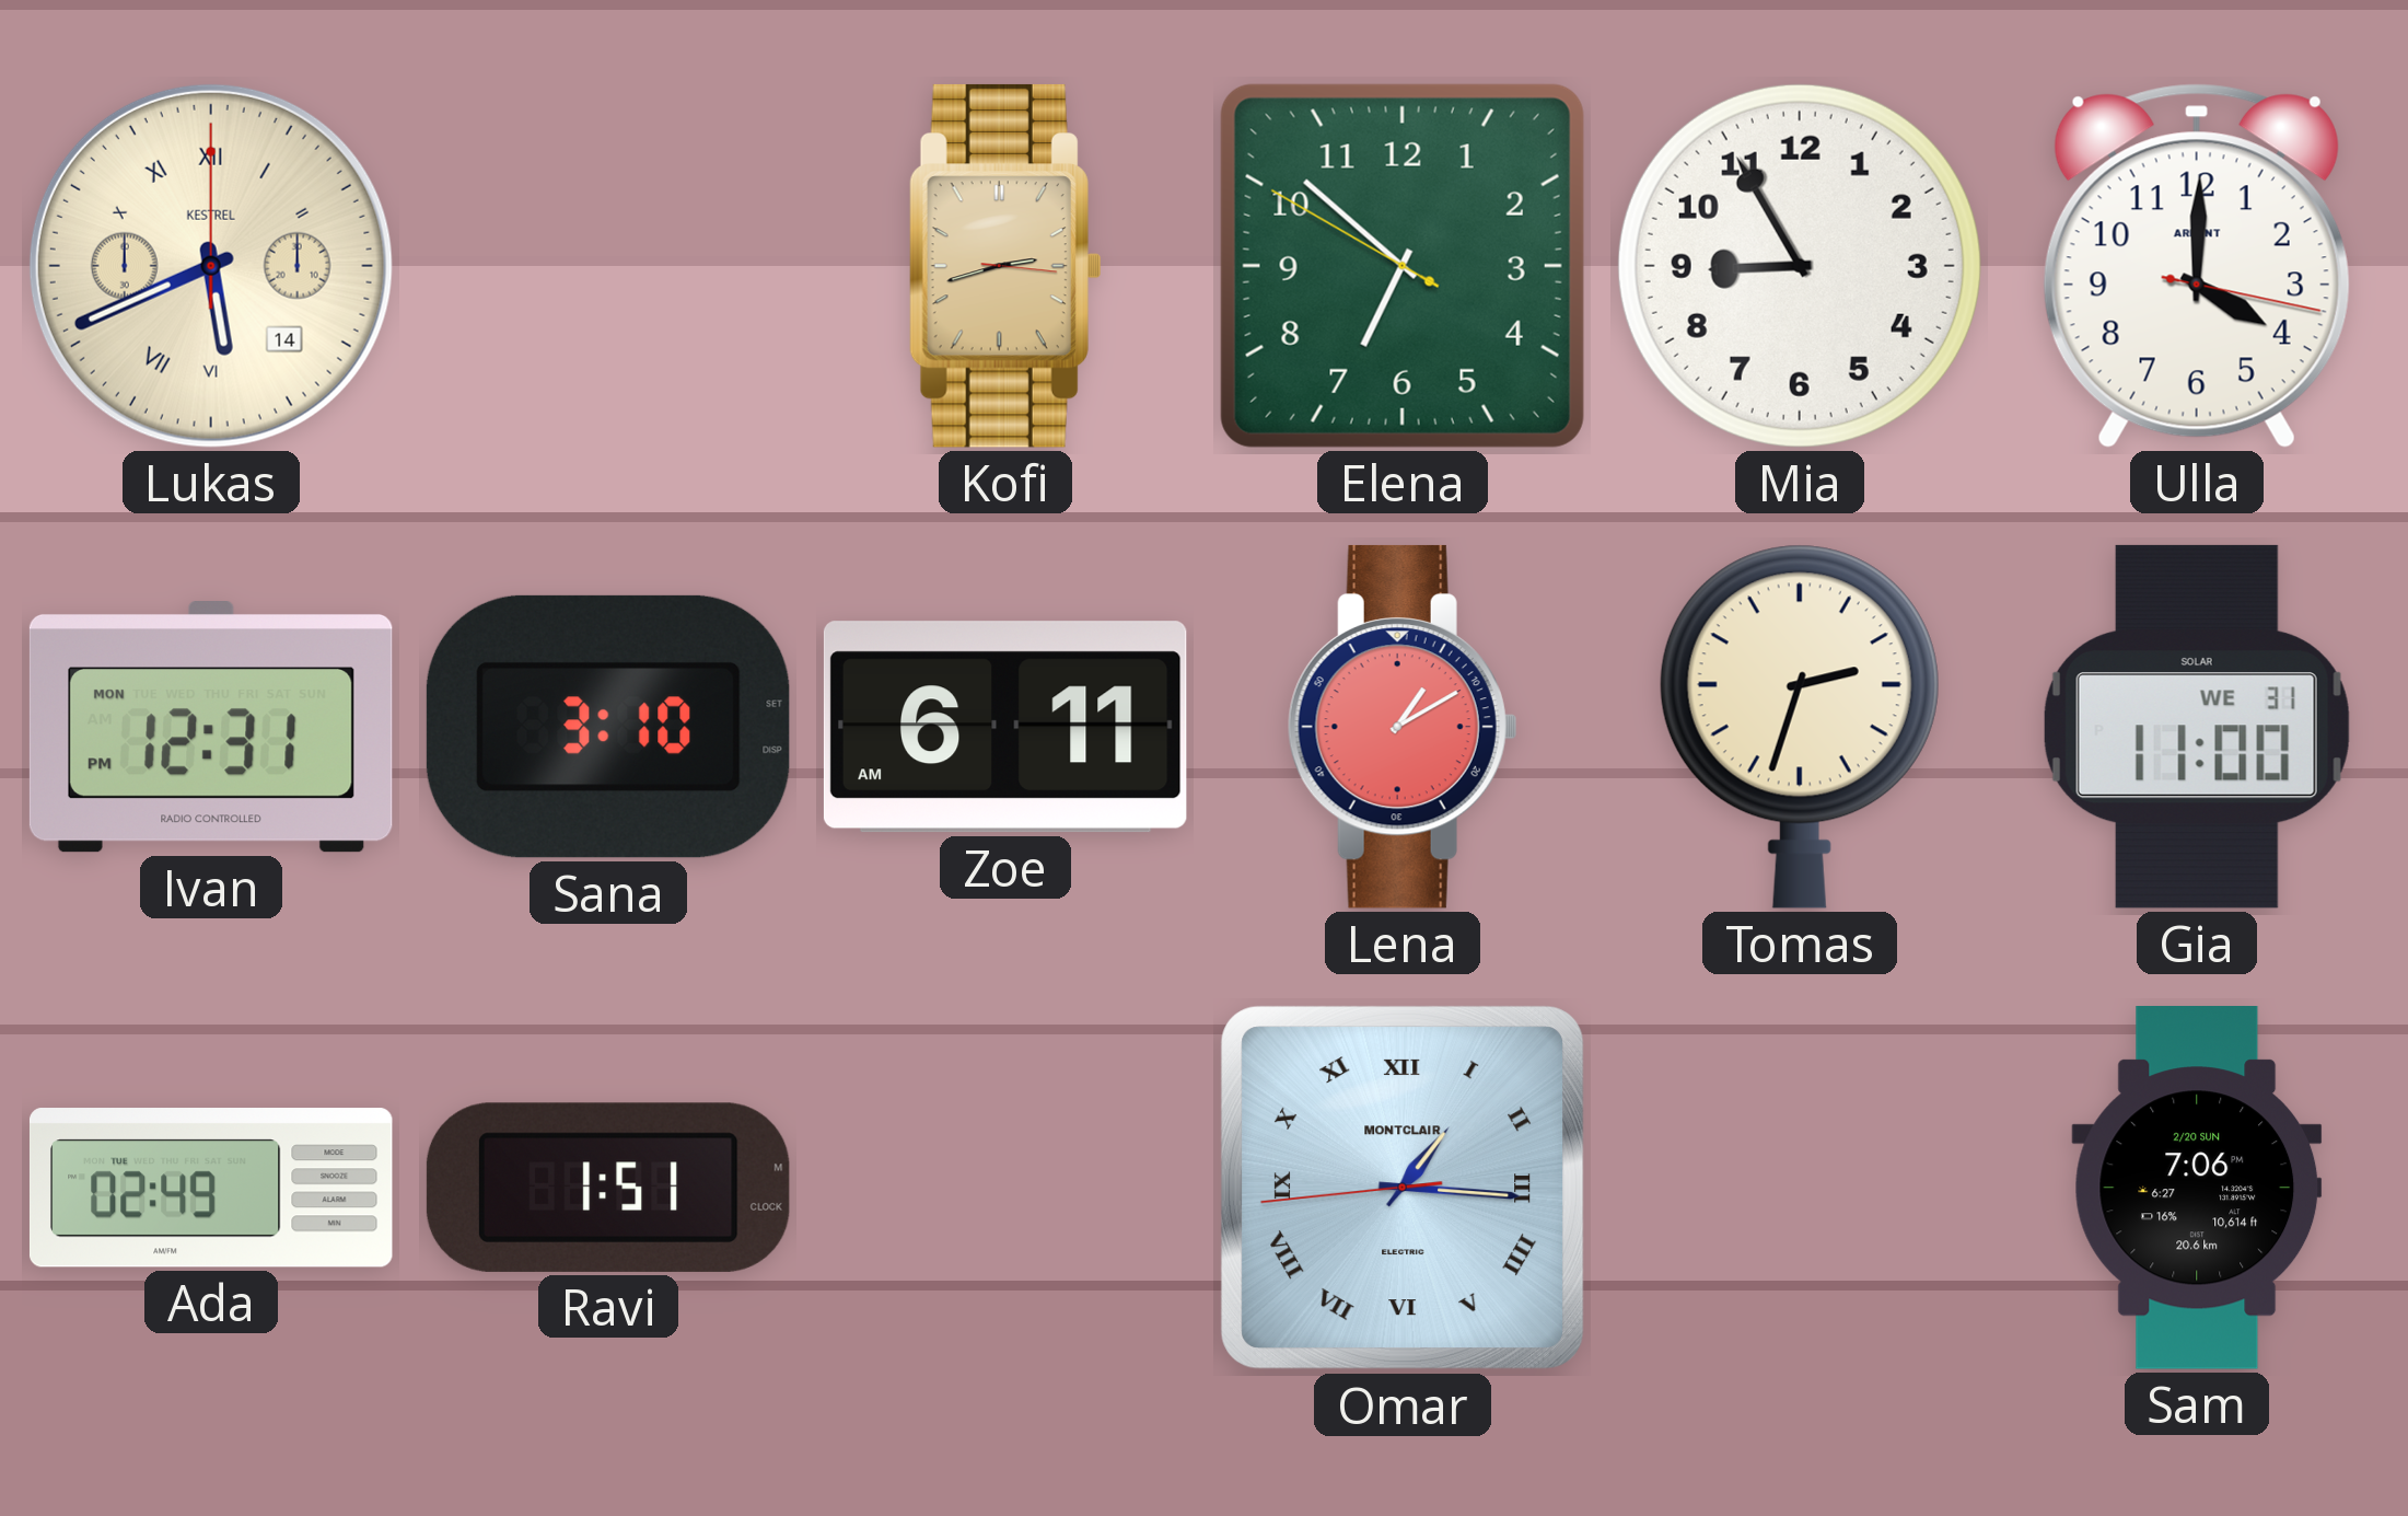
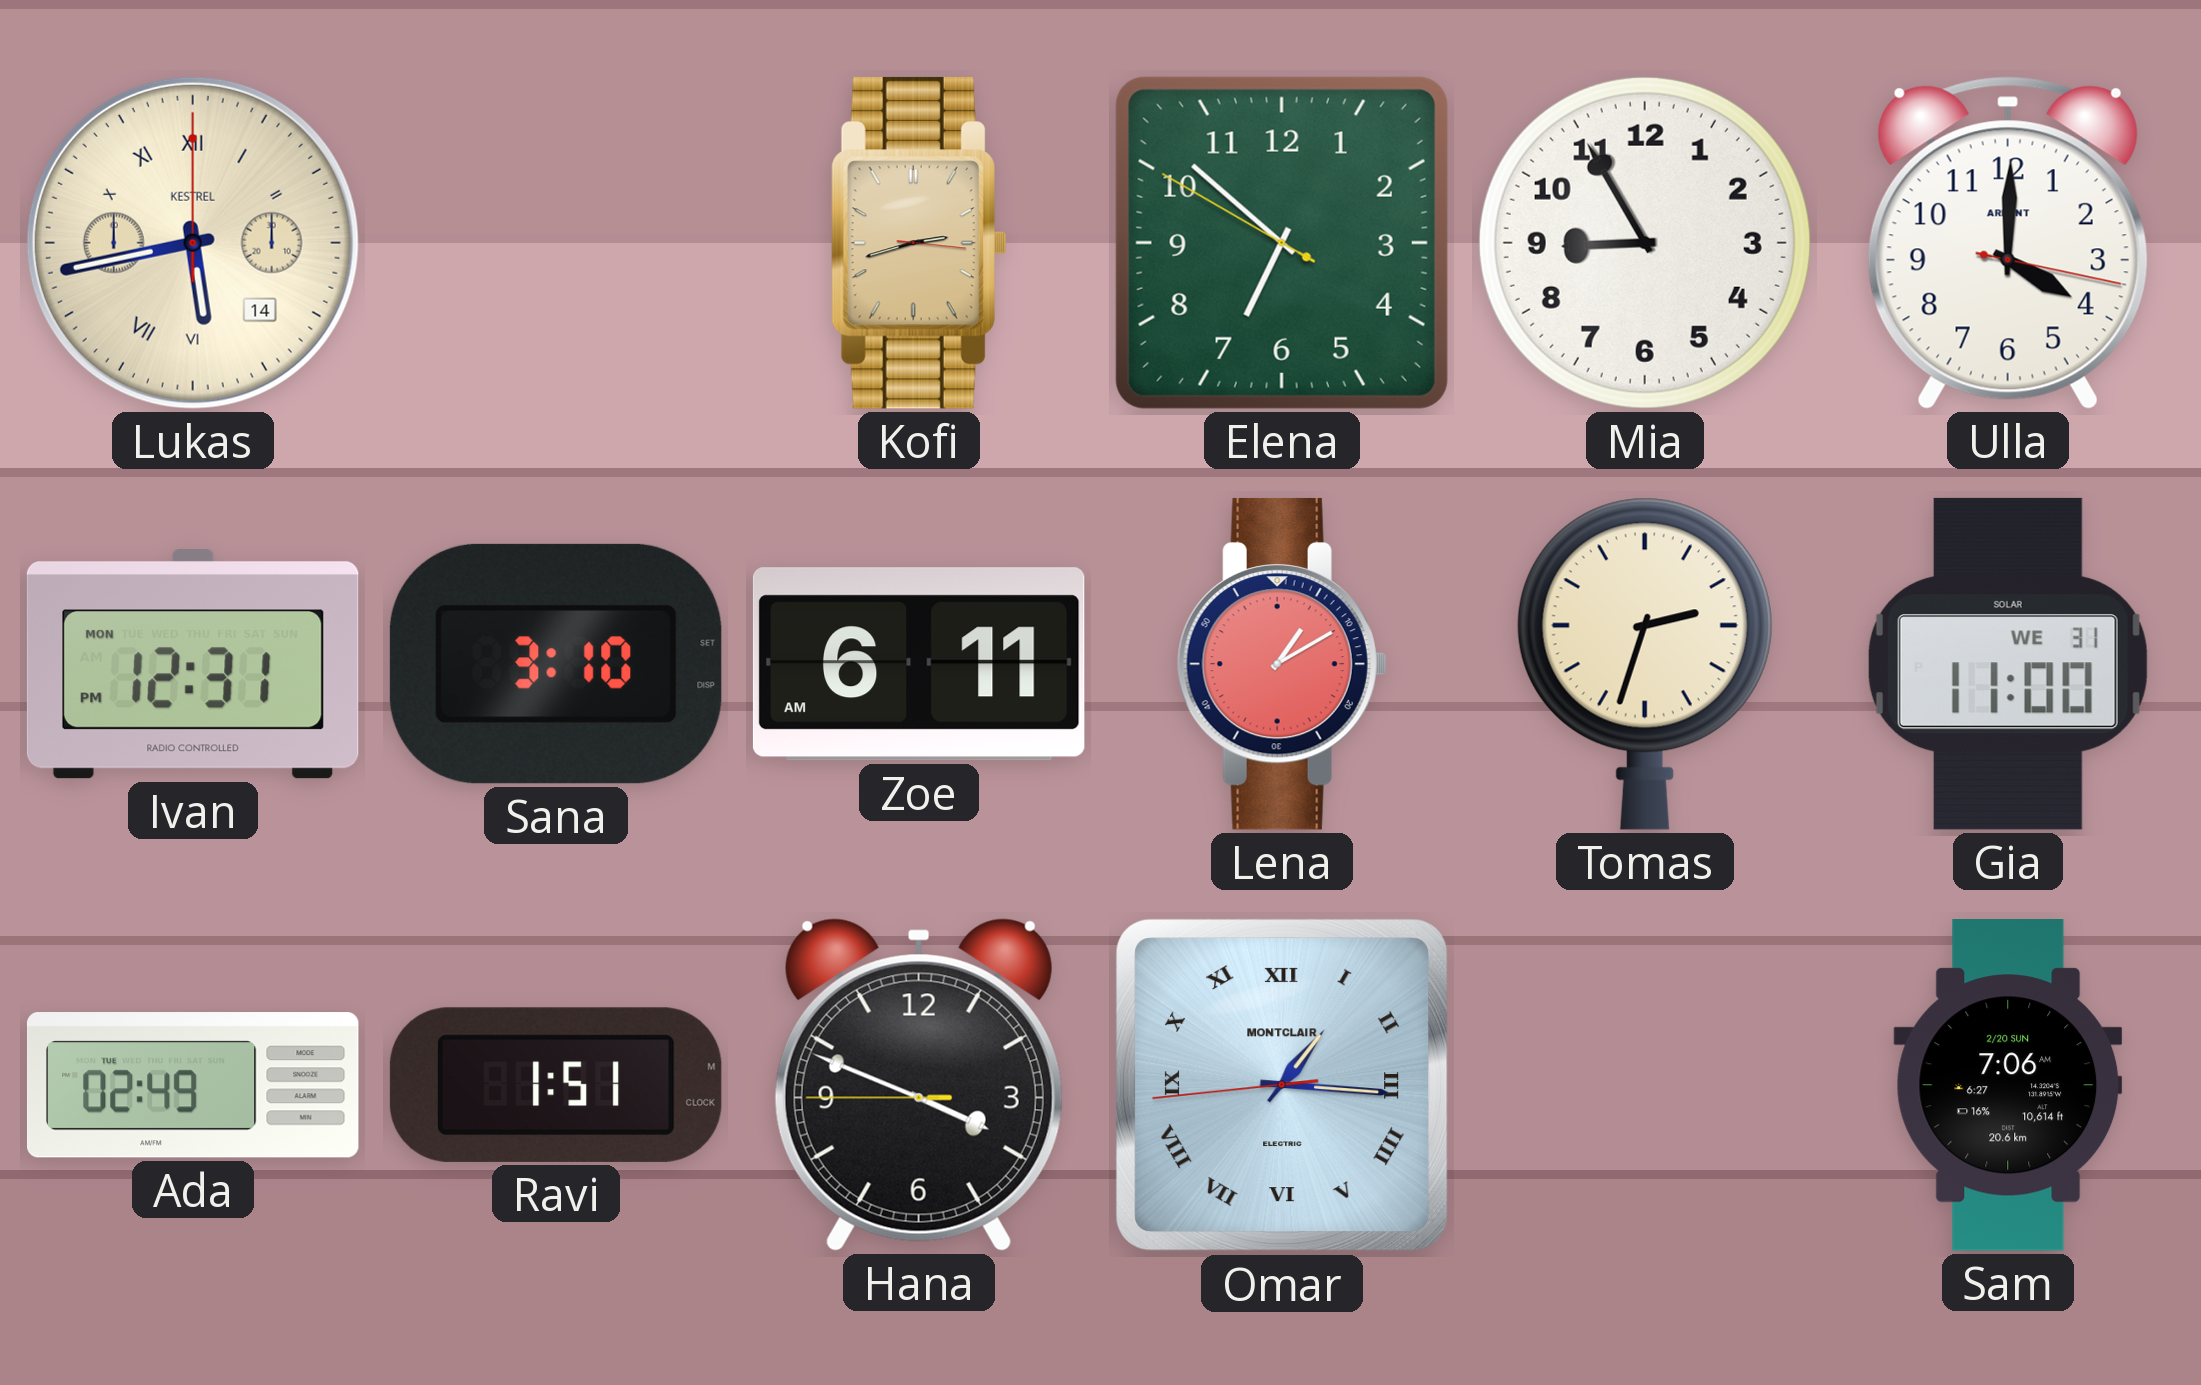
Lukas: 5:41 -> 5:43
Hana: none -> 3:48
Sam: 7:06 PM -> 7:06 AM
